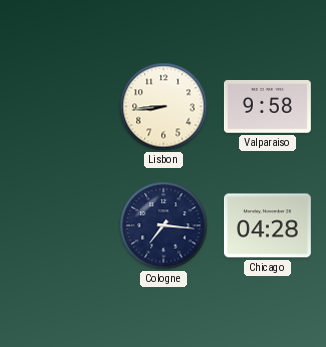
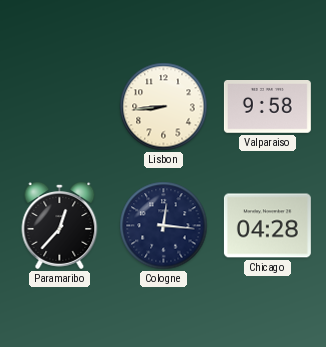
Paramaribo: none -> 12:37
Cologne: 7:16 -> 12:16
